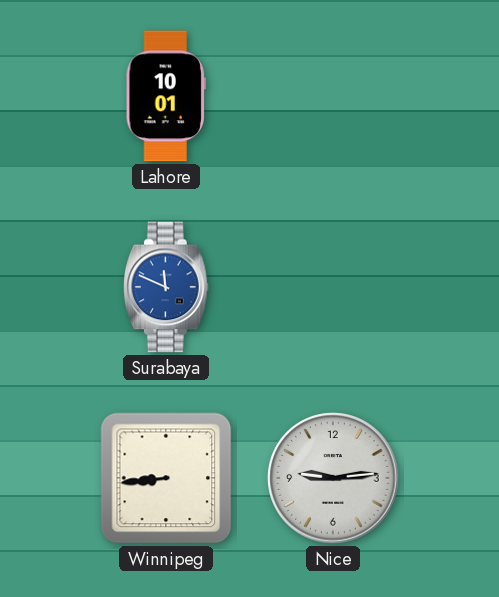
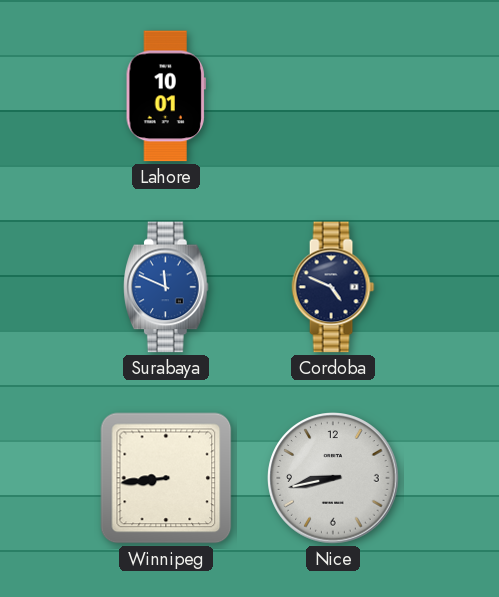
Cordoba: none -> 4:49
Nice: 9:14 -> 8:43
